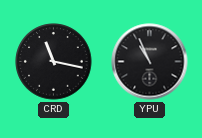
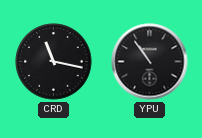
YPU: 10:56 -> 10:54
